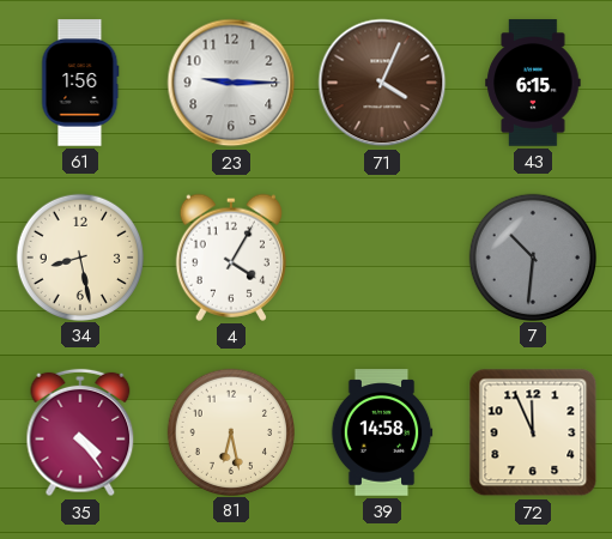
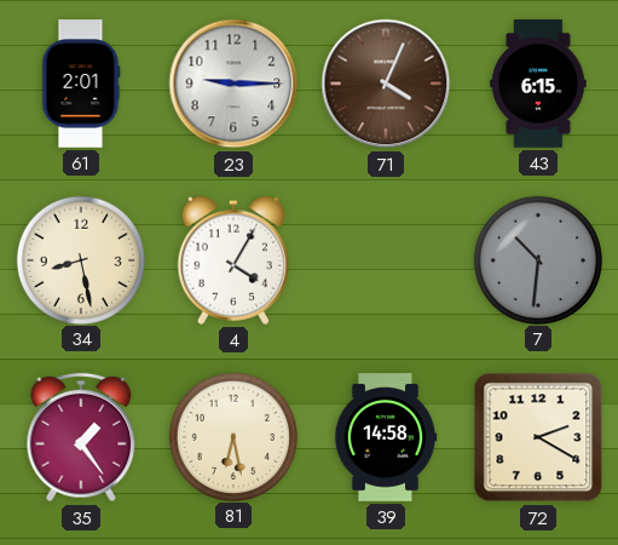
61: 1:56 -> 2:01
35: 4:24 -> 1:24
72: 11:56 -> 2:20
